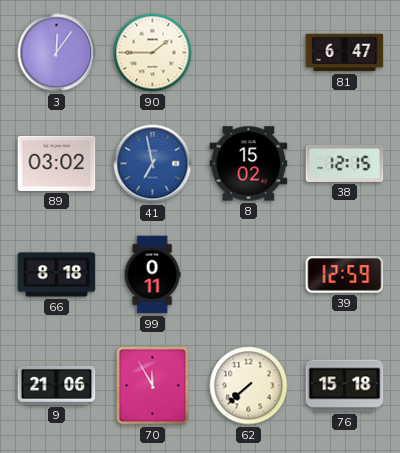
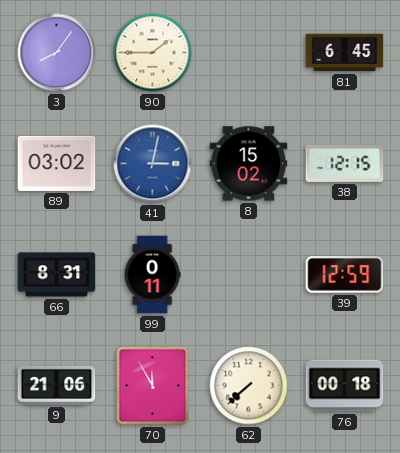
3: 12:06 -> 8:06
81: 6:47 -> 6:45
41: 6:58 -> 3:02
66: 8:18 -> 8:31
76: 15:18 -> 00:18
